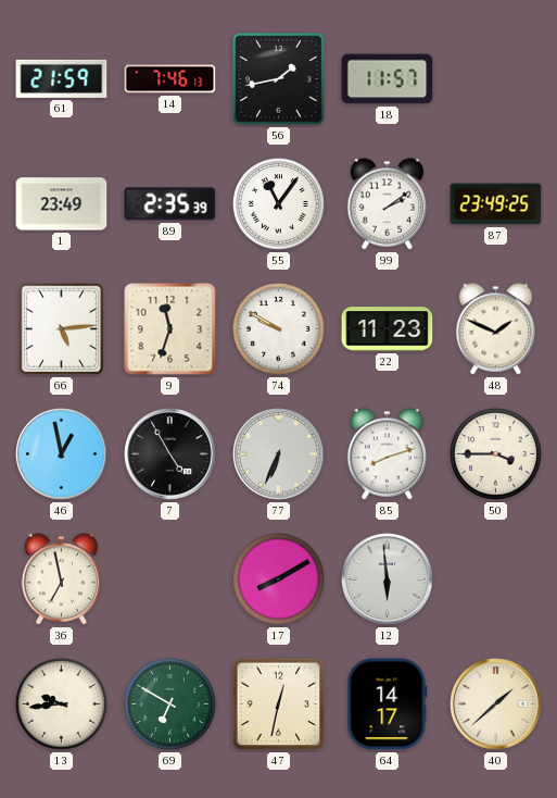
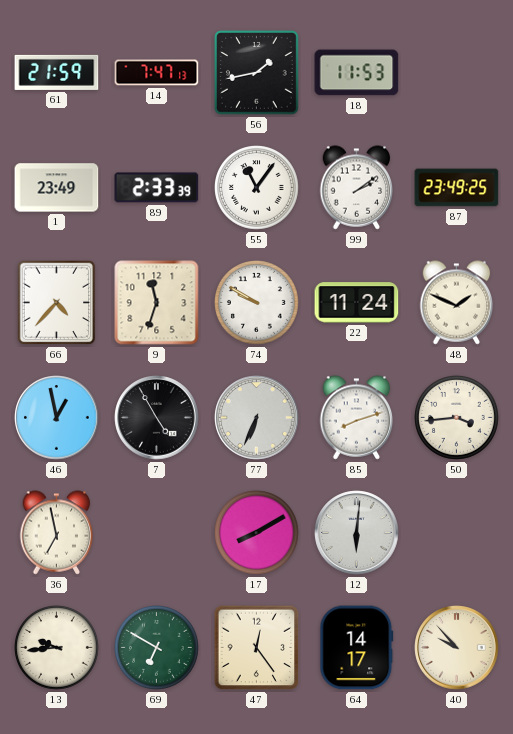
14: 7:46 -> 7:47
18: 11:57 -> 11:53
89: 2:35 -> 2:33
66: 5:14 -> 4:37
22: 11:23 -> 11:24
50: 3:45 -> 3:44
12: 5:59 -> 6:01
47: 12:32 -> 12:24
40: 1:38 -> 9:53
